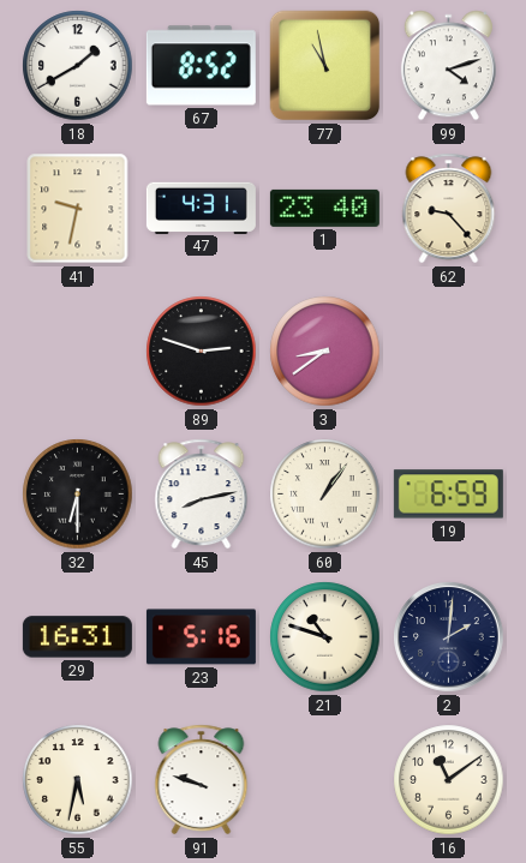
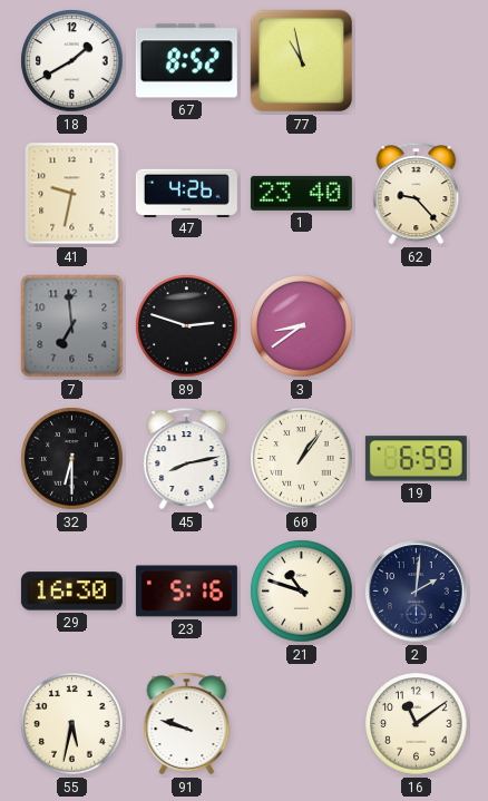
99: 4:12 -> none
47: 4:31 -> 4:26
7: none -> 6:59
29: 16:31 -> 16:30
